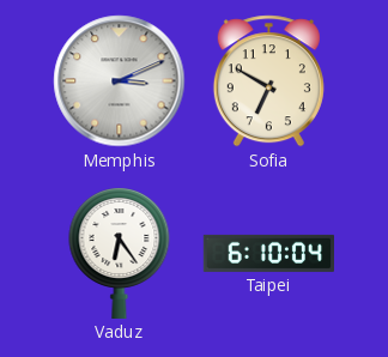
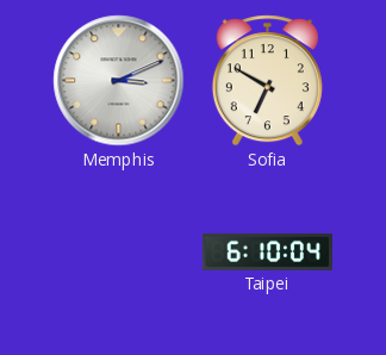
Vaduz: 6:24 -> none
